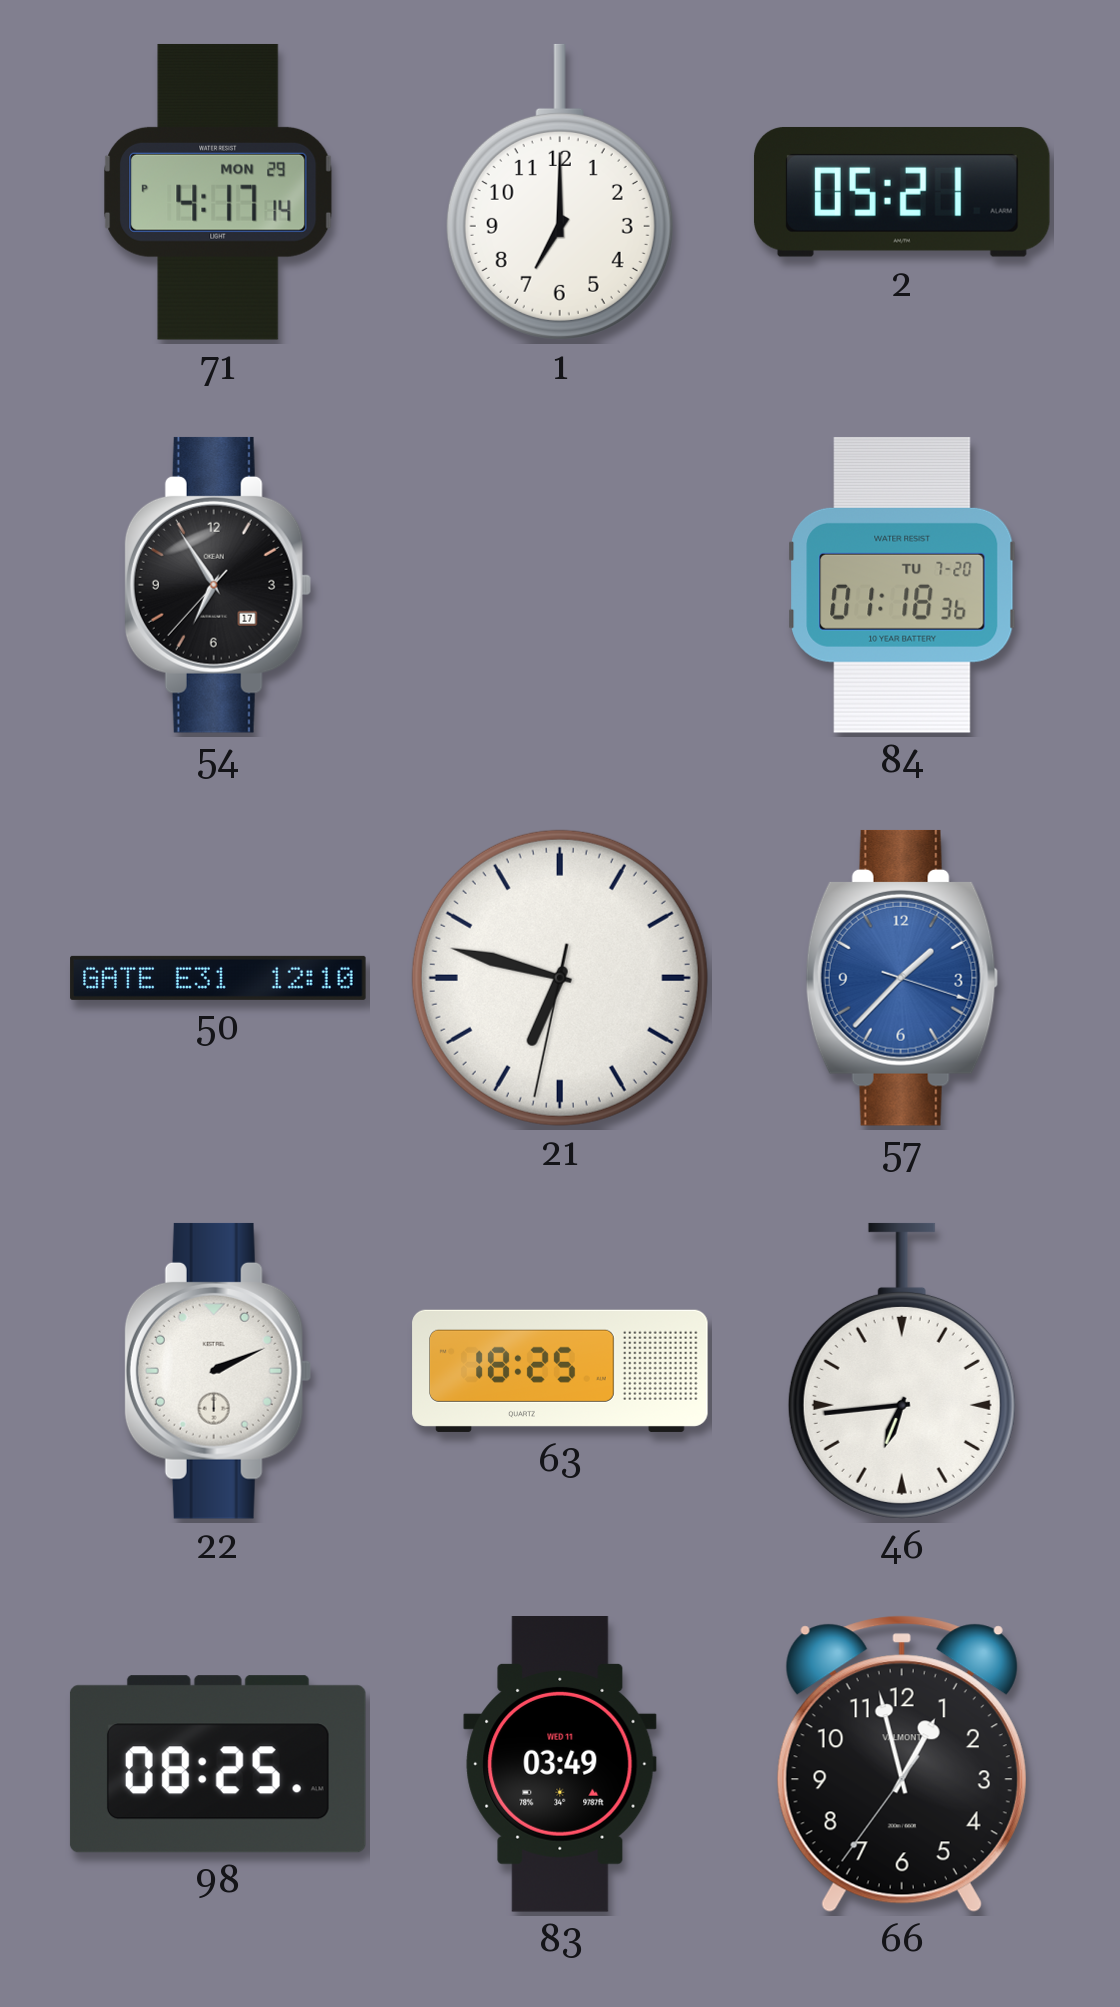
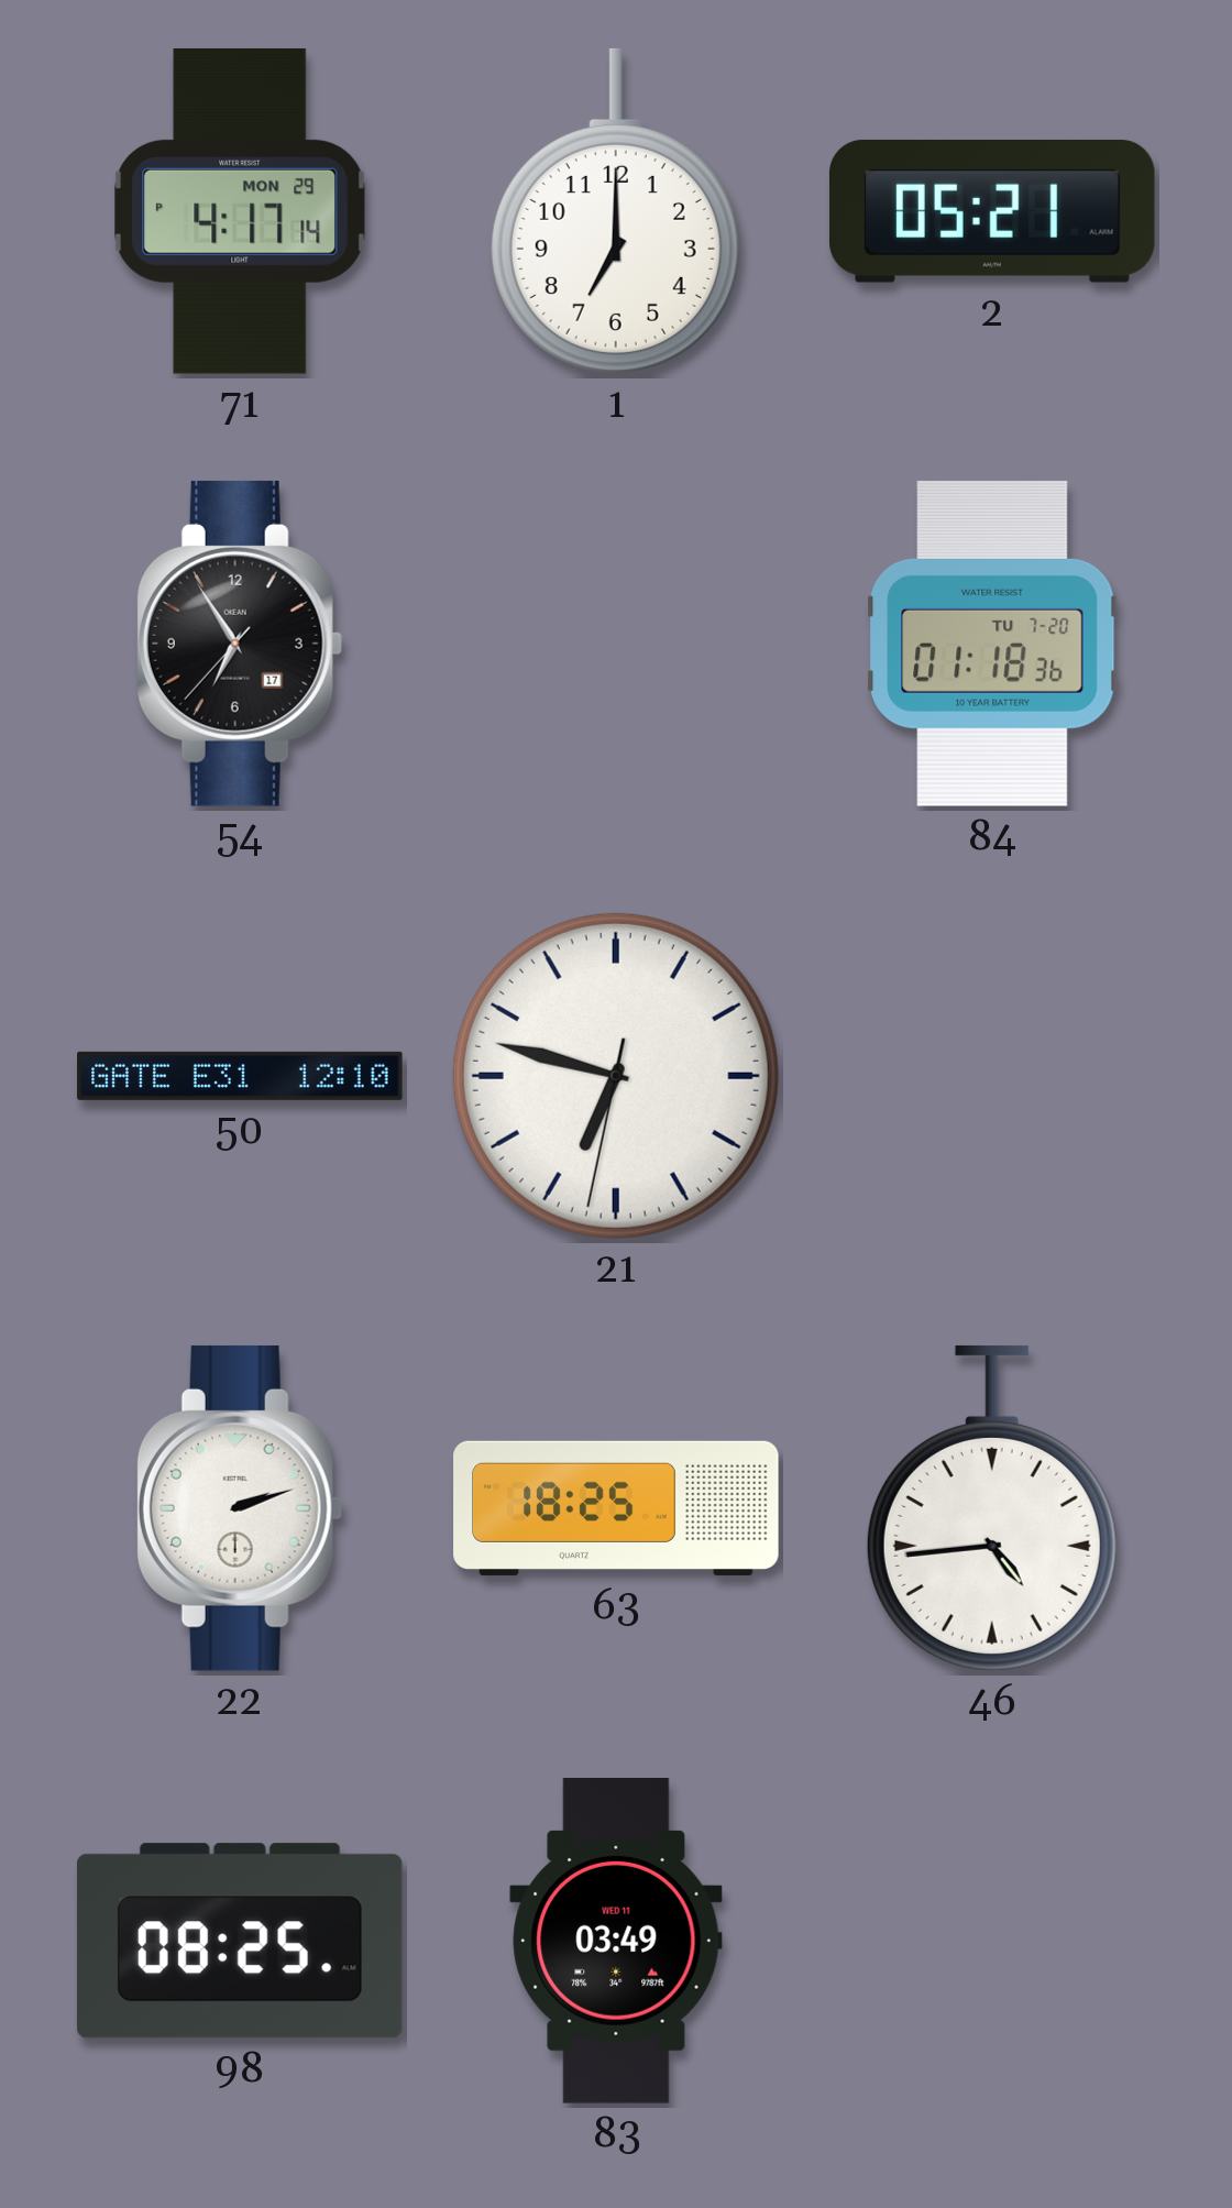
57: 1:37 -> none
22: 2:11 -> 2:12
46: 6:44 -> 4:44
66: 12:57 -> none
